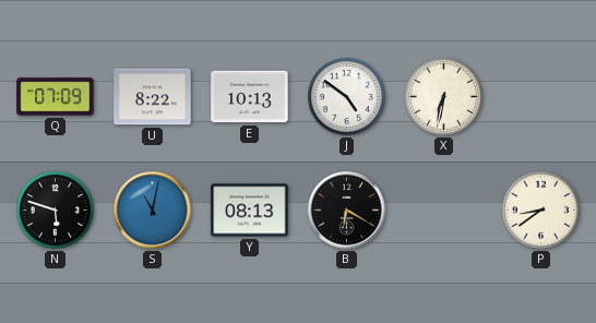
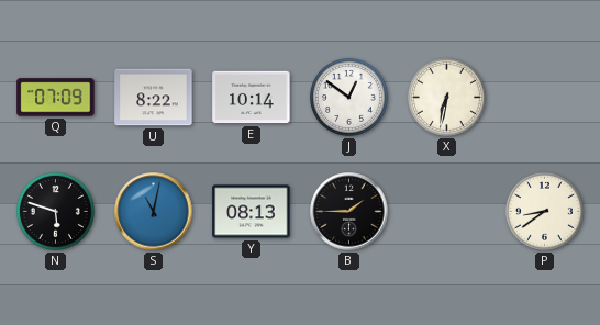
E: 10:13 -> 10:14
J: 4:51 -> 12:51
B: 6:20 -> 1:45
